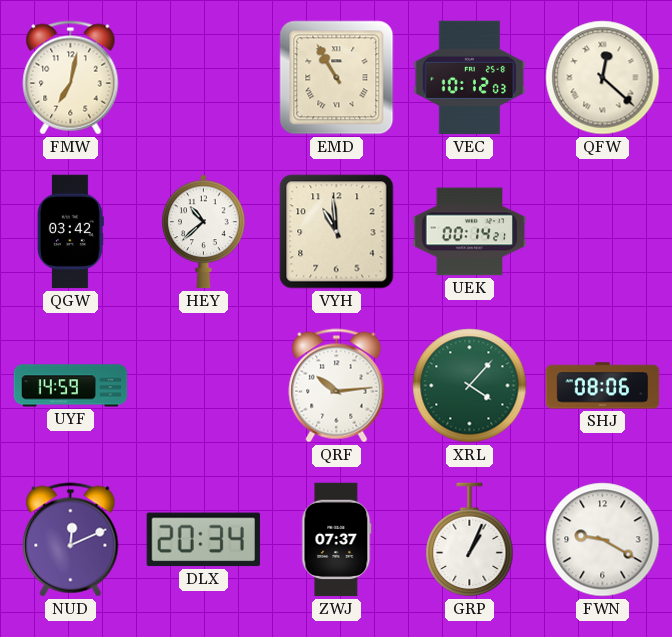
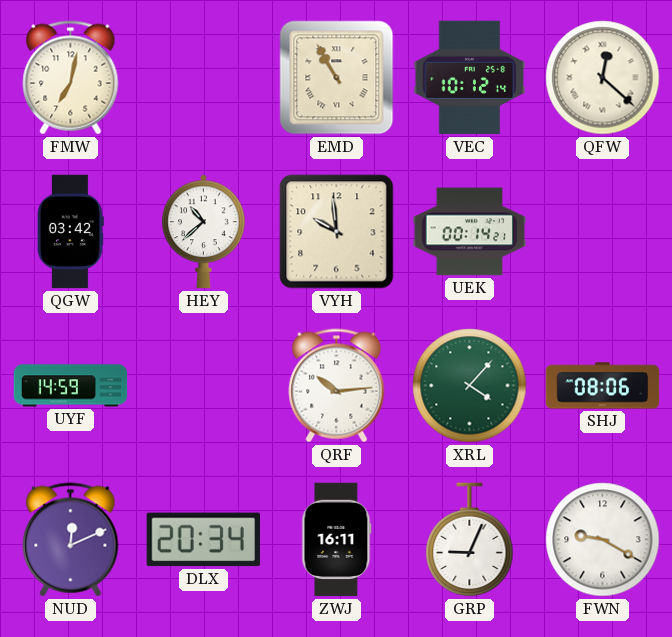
VEC: 10:12:03 -> 10:12:14
VYH: 10:59 -> 9:59
ZWJ: 07:37 -> 16:11
GRP: 1:04 -> 9:04
